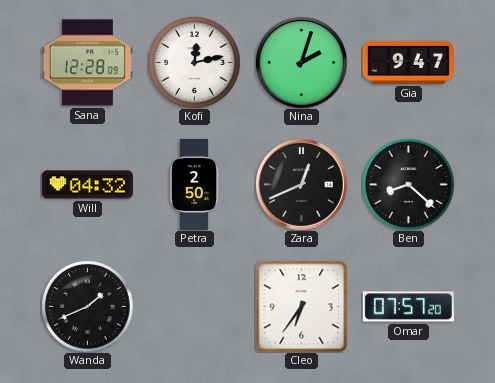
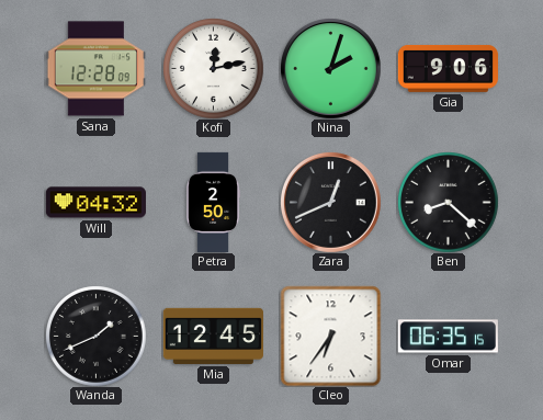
Gia: 9:47 -> 9:06
Mia: none -> 12:45
Omar: 07:57 -> 06:35
